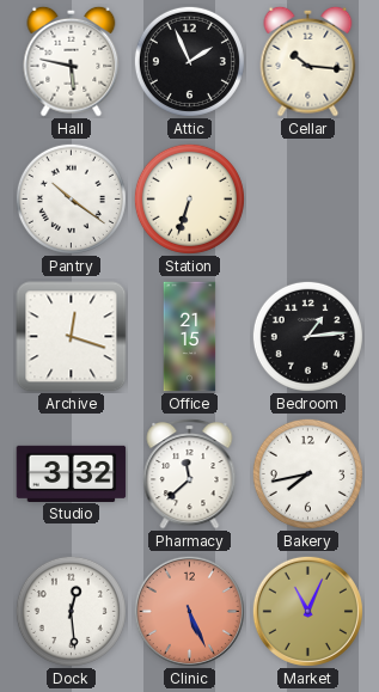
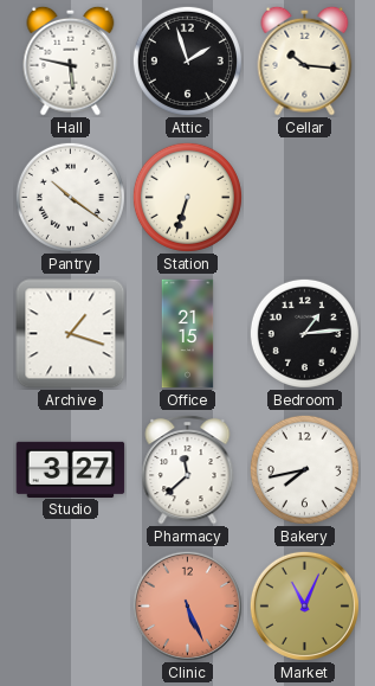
Attic: 1:56 -> 1:57
Archive: 12:18 -> 1:18
Studio: 3:32 -> 3:27
Dock: 12:29 -> none
